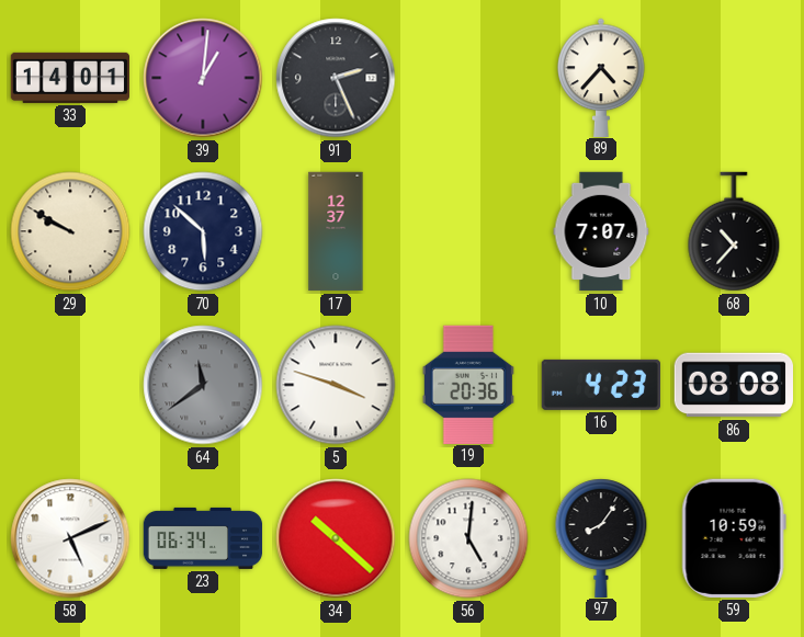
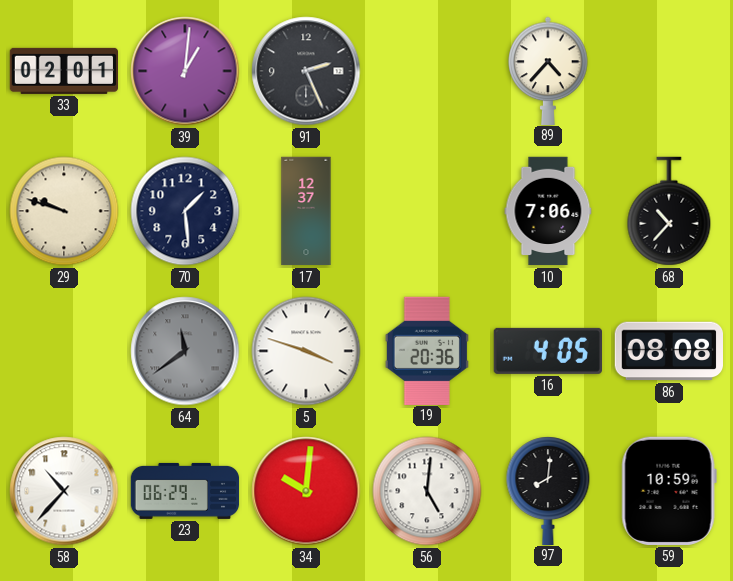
33: 14:01 -> 02:01
29: 9:50 -> 9:48
70: 5:52 -> 1:29
10: 7:07 -> 7:06
16: 4:23 -> 4:05
58: 5:11 -> 10:37
23: 06:34 -> 06:29
34: 10:22 -> 10:01
97: 8:06 -> 8:01
